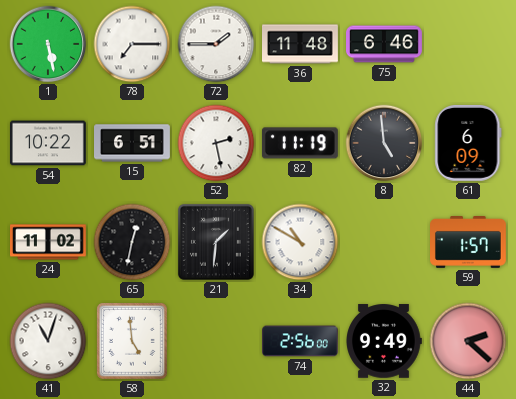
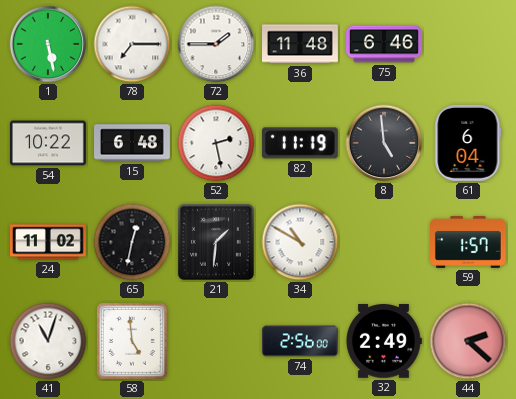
15: 6:51 -> 6:48
61: 6:09 -> 6:04
32: 9:49 -> 2:49
